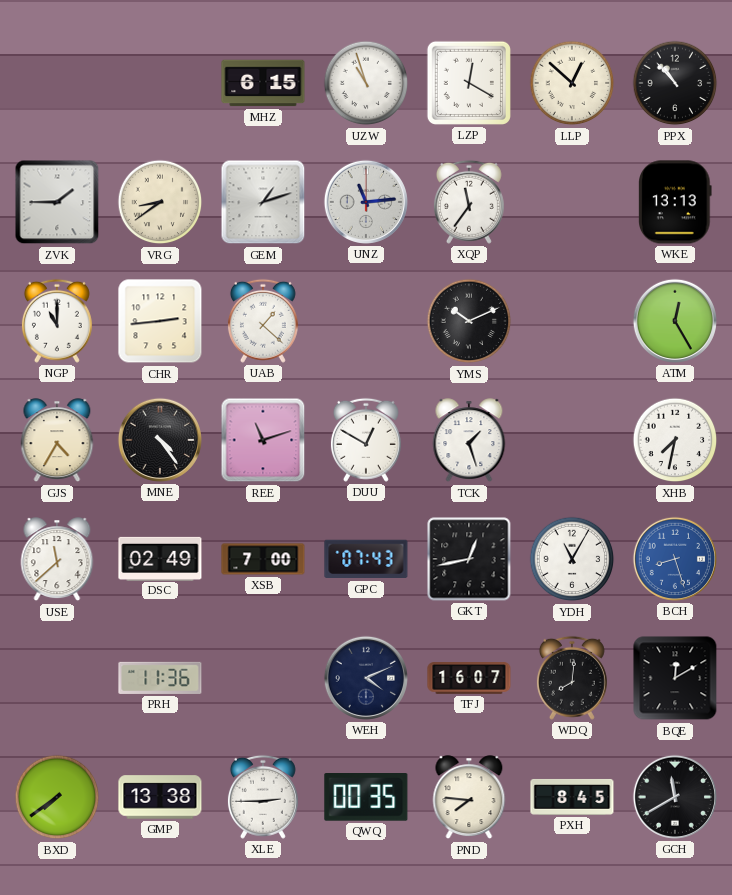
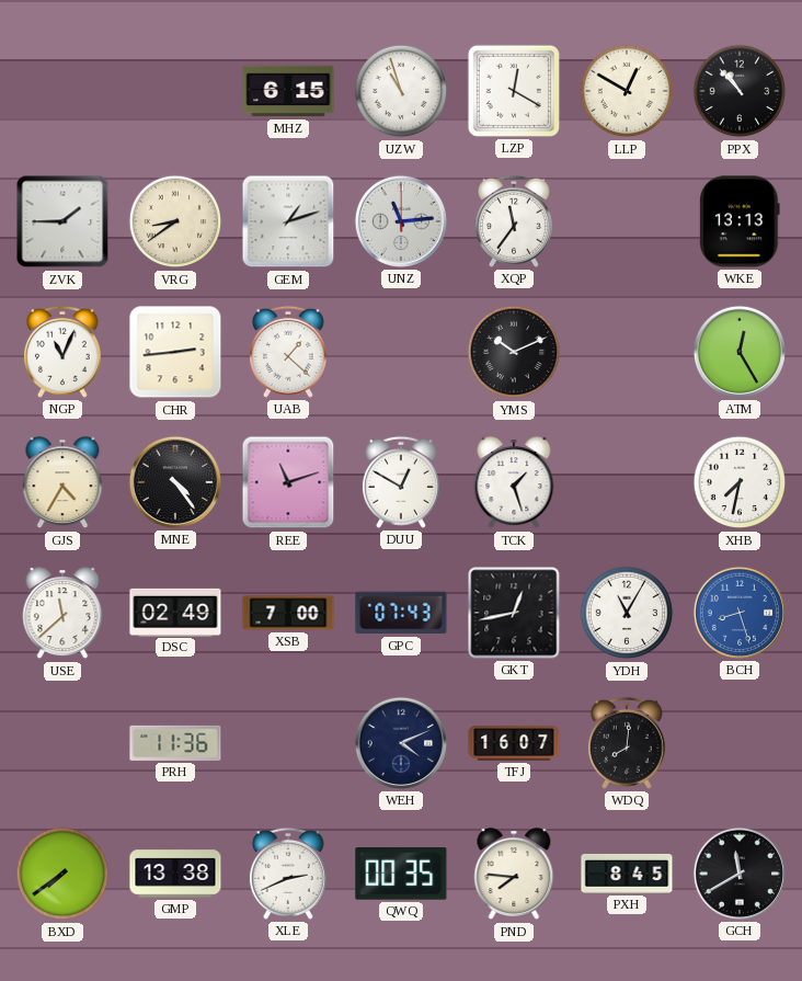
LLP: 12:52 -> 12:50
NGP: 11:00 -> 11:04
BQE: 12:10 -> none
XLE: 2:45 -> 2:41
